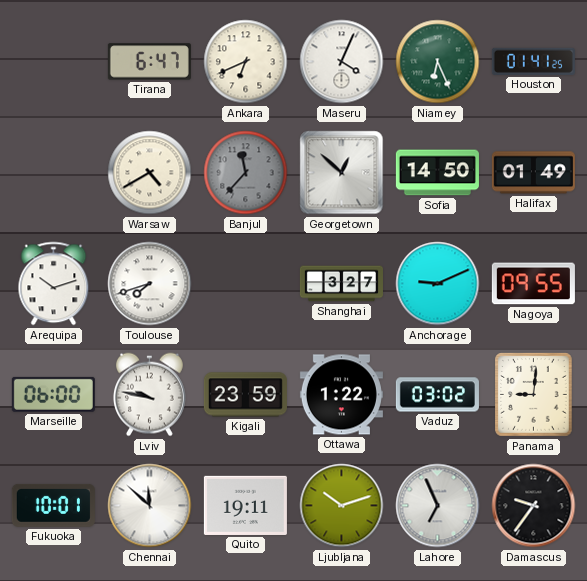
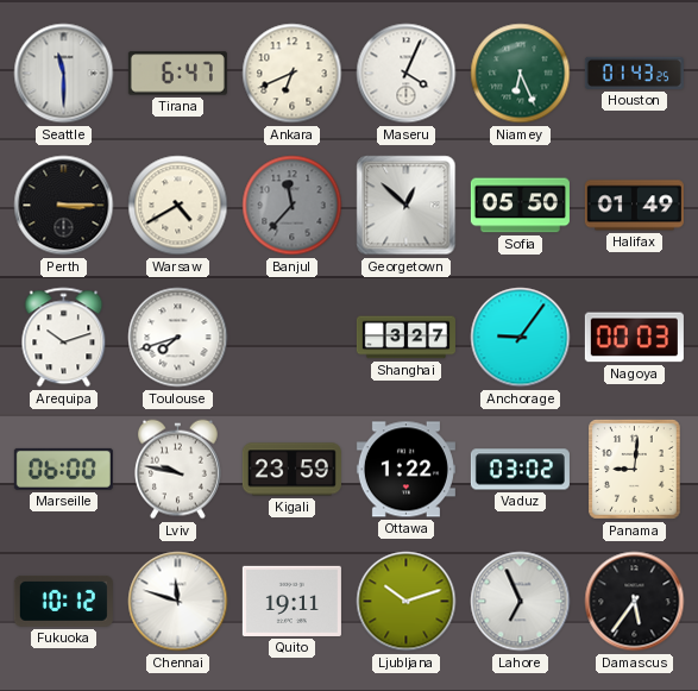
Seattle: none -> 11:30
Houston: 01:41 -> 01:43
Perth: none -> 3:15
Sofia: 14:50 -> 05:50
Anchorage: 9:11 -> 9:06
Nagoya: 09:55 -> 00:03
Fukuoka: 10:01 -> 10:12
Chennai: 11:52 -> 11:48
Damascus: 9:36 -> 5:36
